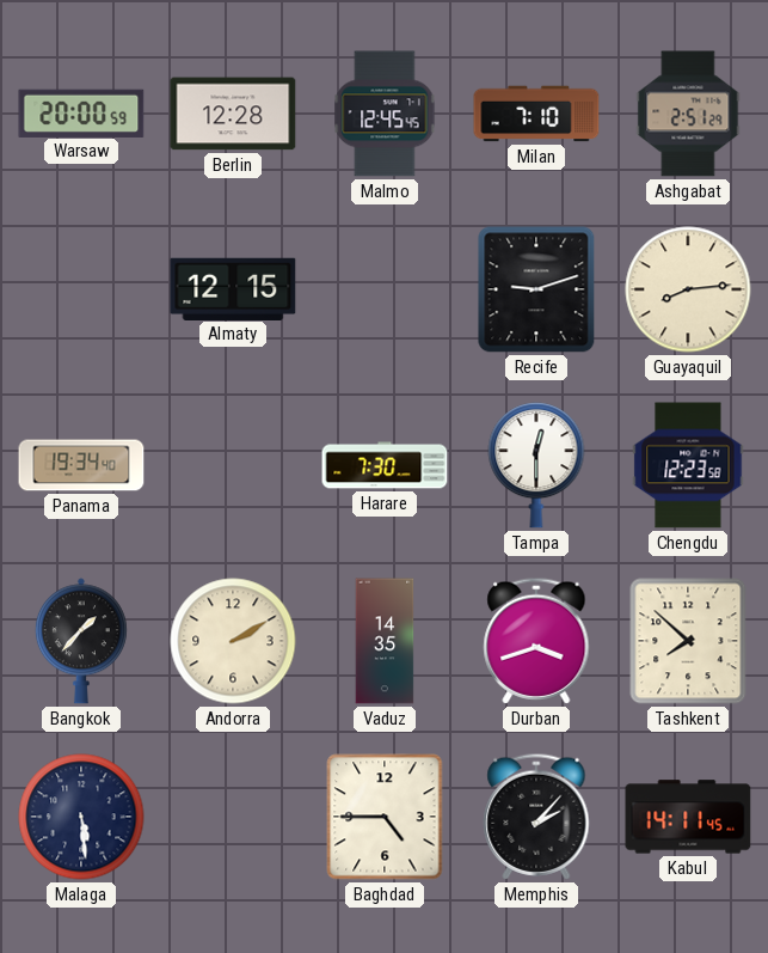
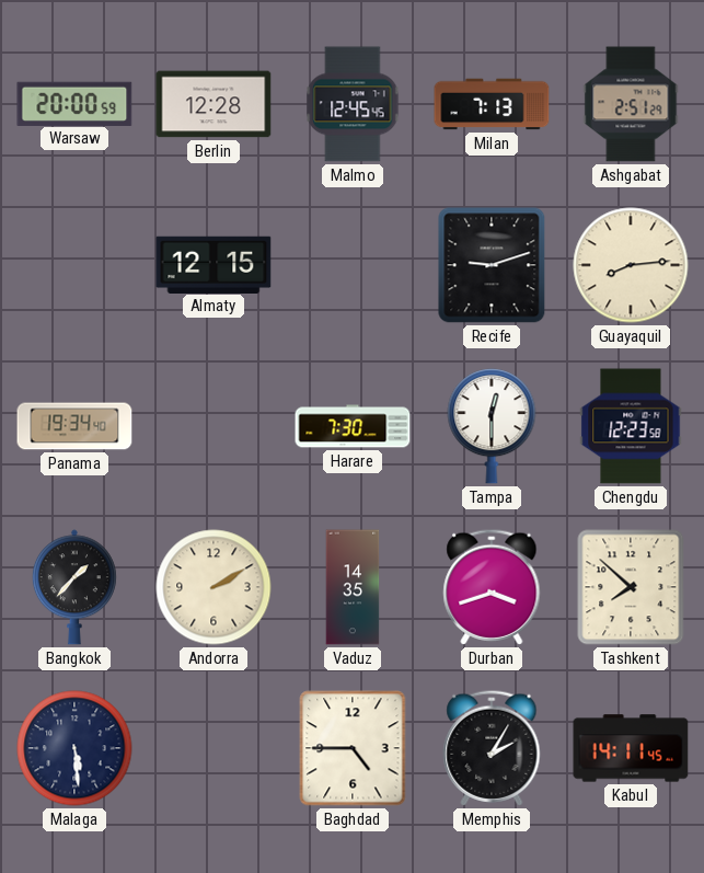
Milan: 7:10 -> 7:13
Memphis: 2:07 -> 2:05
